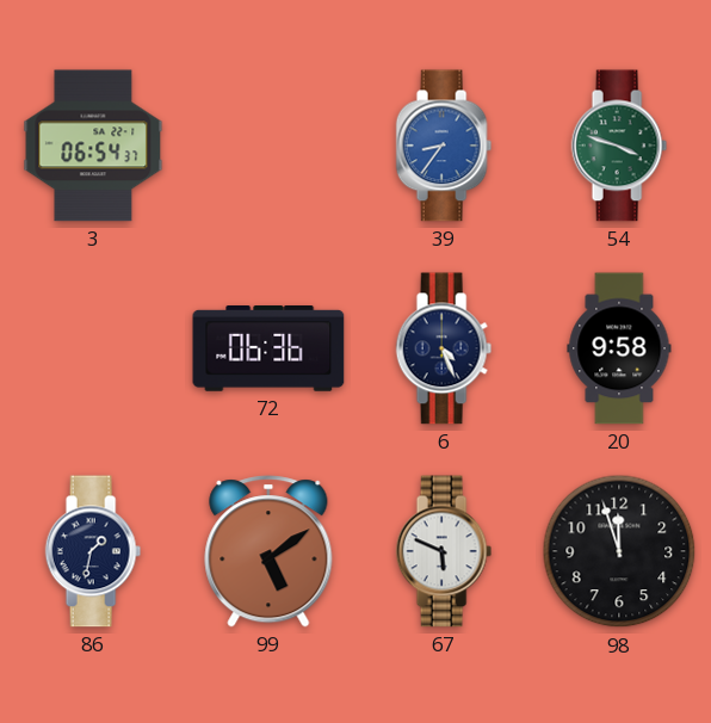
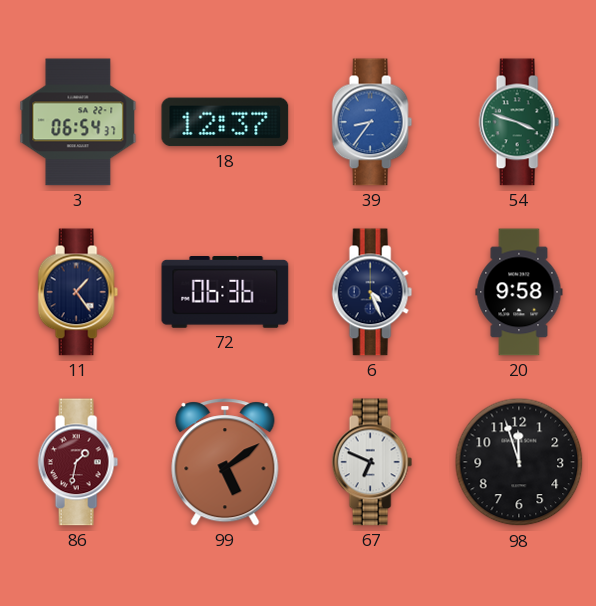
18: none -> 12:37
11: none -> 1:24
86 dial: navy -> burgundy
67: 5:49 -> 6:49
